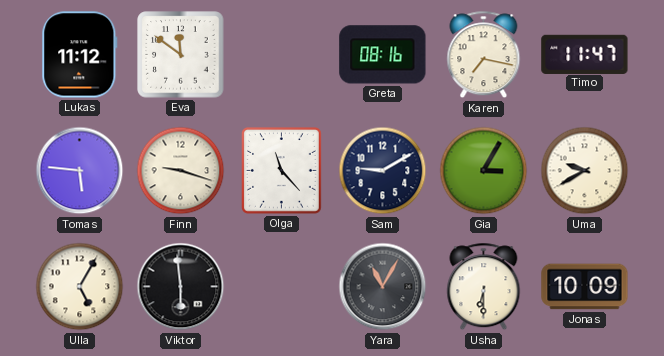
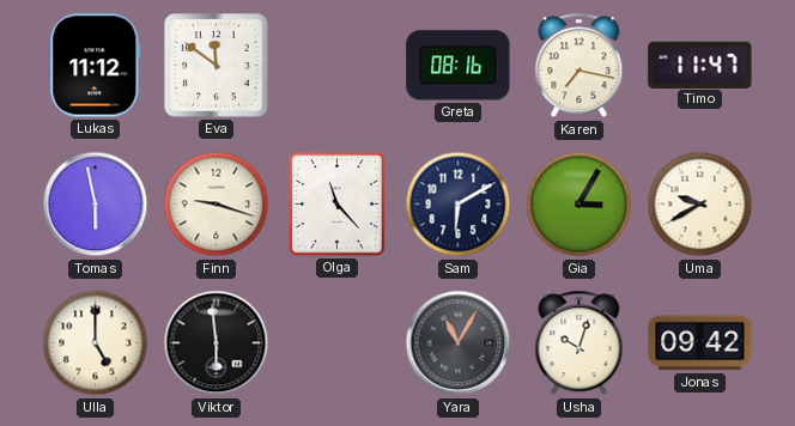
Tomas: 5:46 -> 5:58
Sam: 9:10 -> 6:10
Ulla: 5:05 -> 5:00
Usha: 6:30 -> 10:03
Jonas: 10:09 -> 09:42
